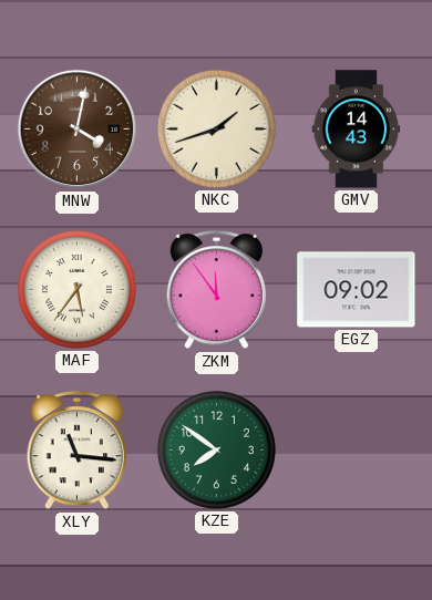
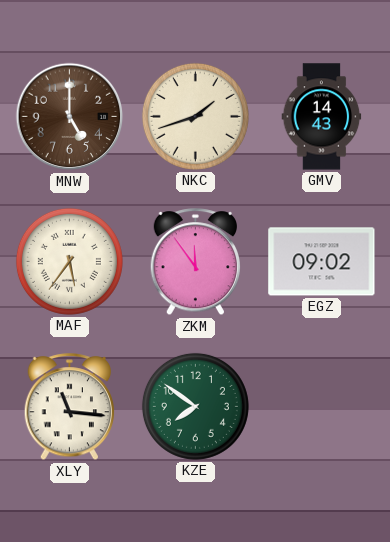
MNW: 4:02 -> 5:00
